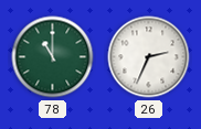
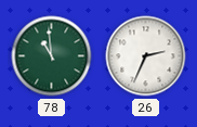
78: 11:00 -> 10:59
